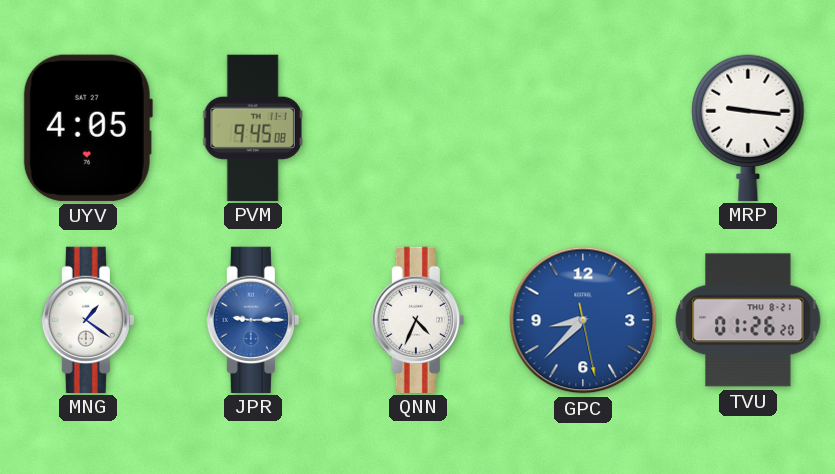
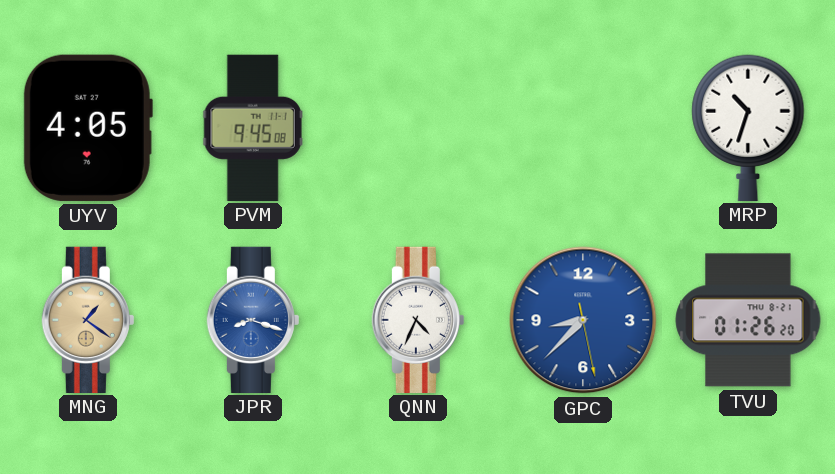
MRP: 9:16 -> 10:33
MNG dial: white -> champagne
JPR: 9:15 -> 8:18
